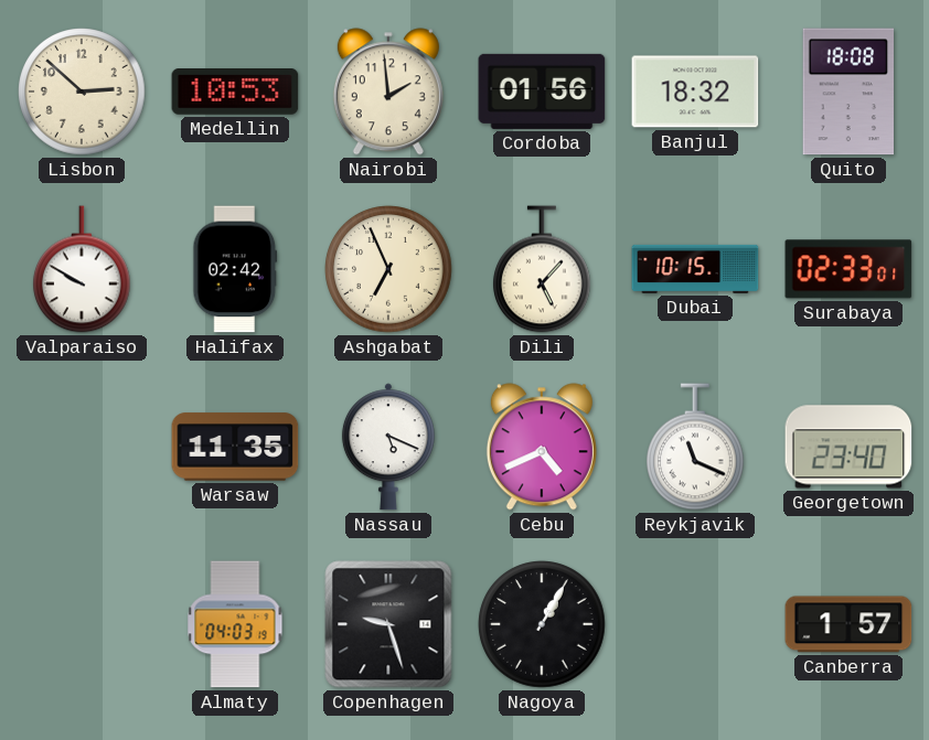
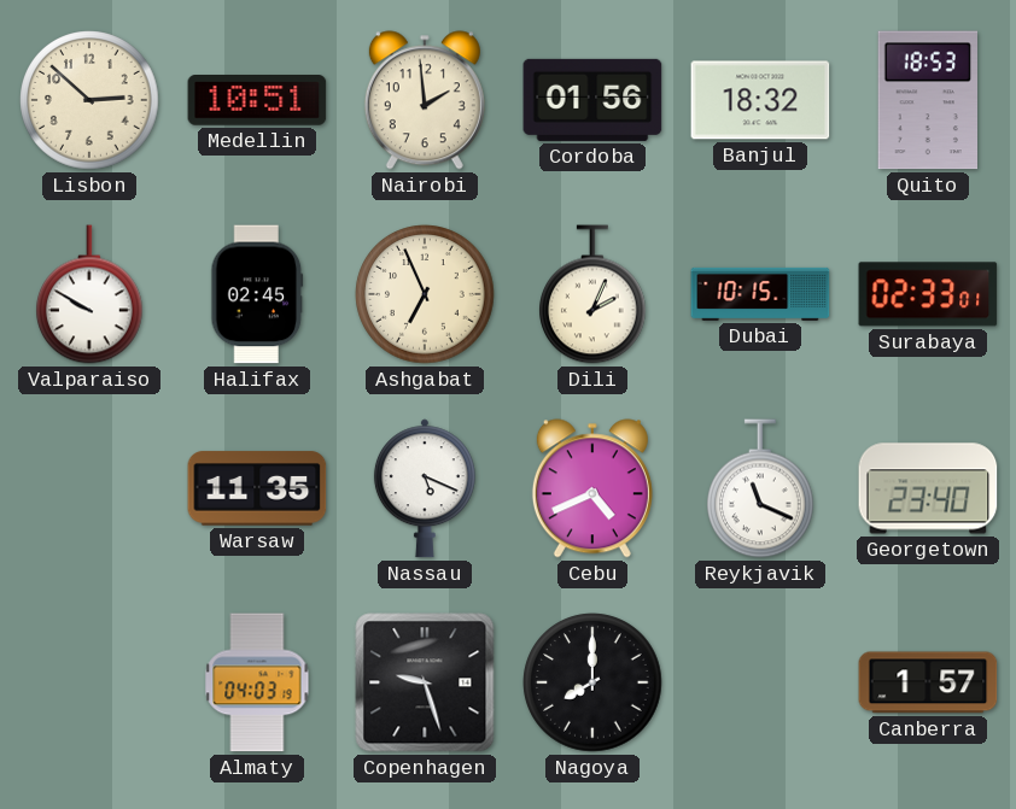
Medellin: 10:53 -> 10:51
Quito: 18:08 -> 18:53
Halifax: 02:42 -> 02:45
Dili: 5:07 -> 2:04
Nagoya: 1:05 -> 8:00
